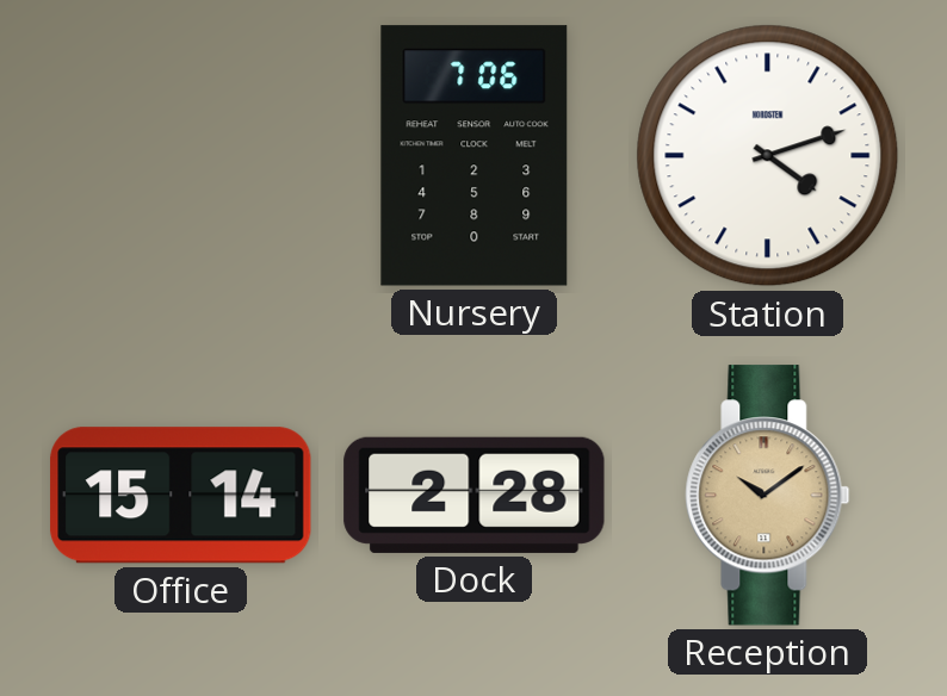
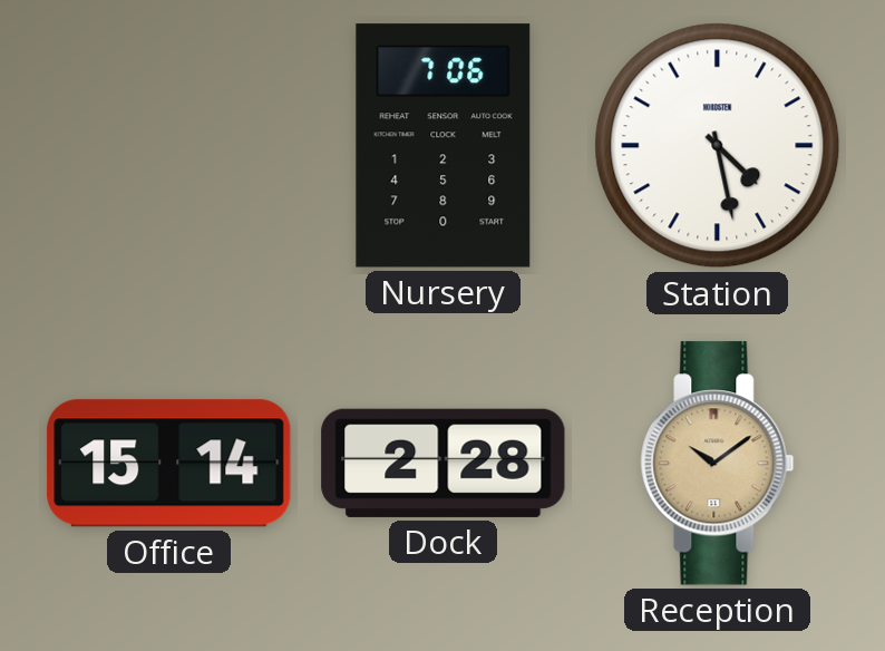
Station: 4:12 -> 4:28
